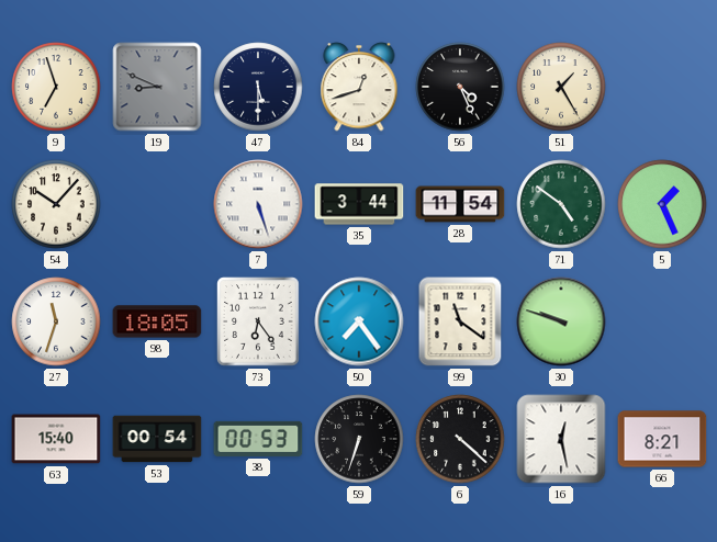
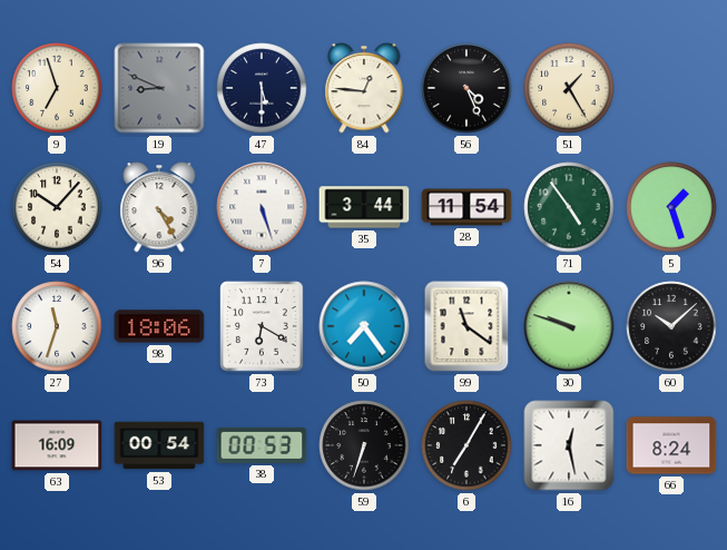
84: 12:42 -> 12:46
96: none -> 4:25
71: 4:51 -> 4:54
5: 1:26 -> 1:27
98: 18:05 -> 18:06
73: 6:24 -> 6:20
60: none -> 10:08
63: 15:40 -> 16:09
6: 4:22 -> 7:05
66: 8:21 -> 8:24
